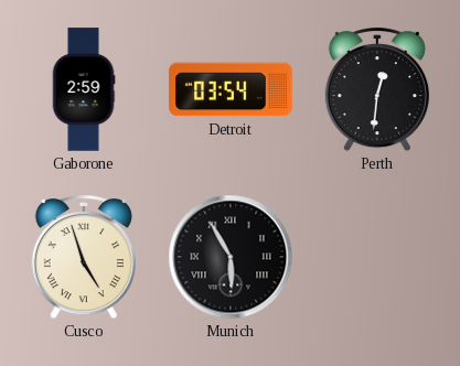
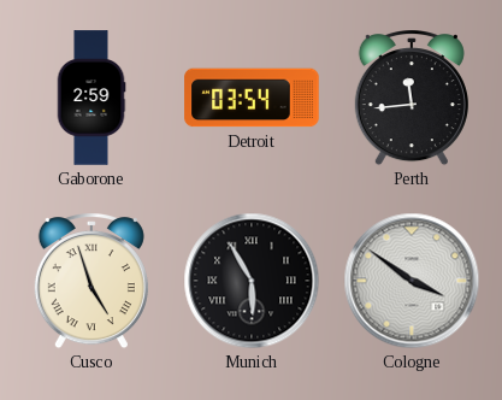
Perth: 12:31 -> 11:44
Cologne: none -> 3:51
